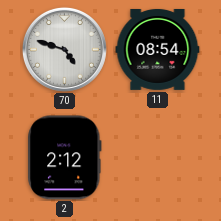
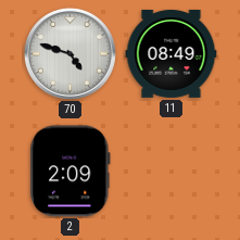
11: 08:54 -> 08:49
2: 2:12 -> 2:09
